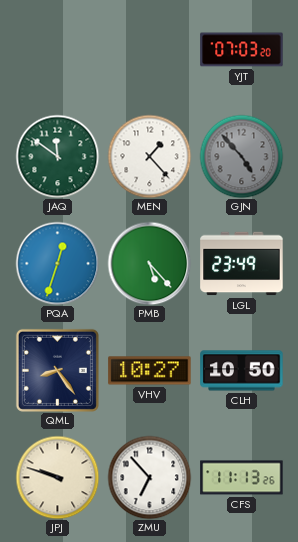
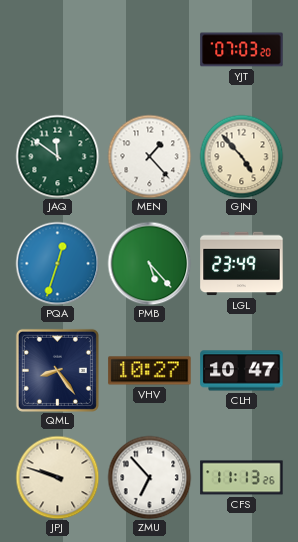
GJN dial: grey -> cream
CLH: 10:50 -> 10:47
